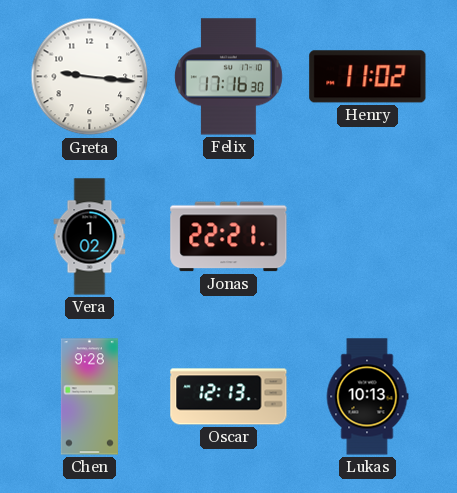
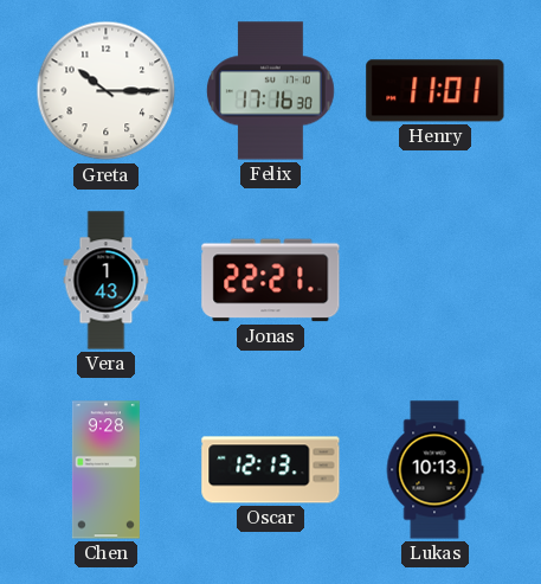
Greta: 9:16 -> 10:15
Henry: 11:02 -> 11:01
Vera: 1:02 -> 1:43
